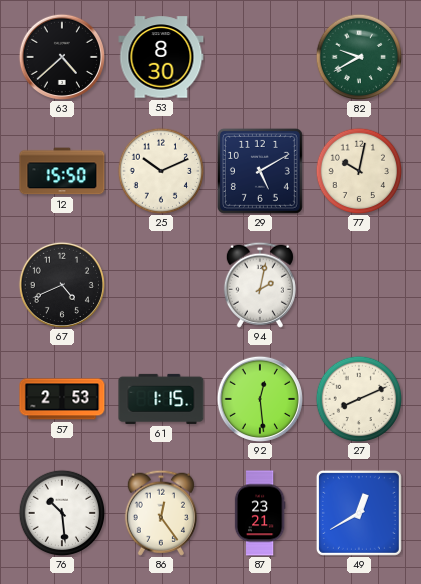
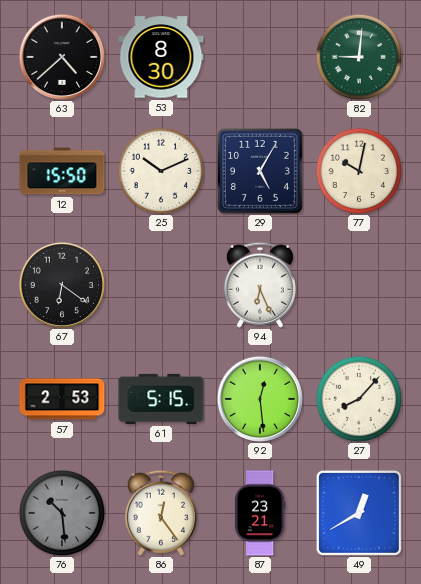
82: 9:40 -> 9:01
29: 5:10 -> 5:05
67: 4:41 -> 6:21
94: 2:02 -> 6:26
61: 1:15 -> 5:15
27: 8:11 -> 8:07
76 dial: white -> grey
